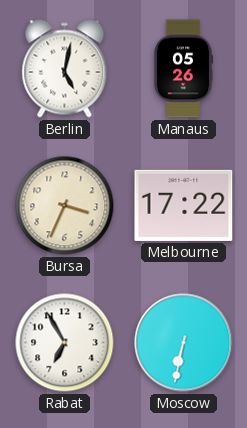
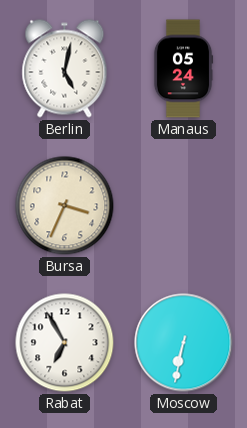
Manaus: 05:26 -> 05:24
Melbourne: 17:22 -> none
